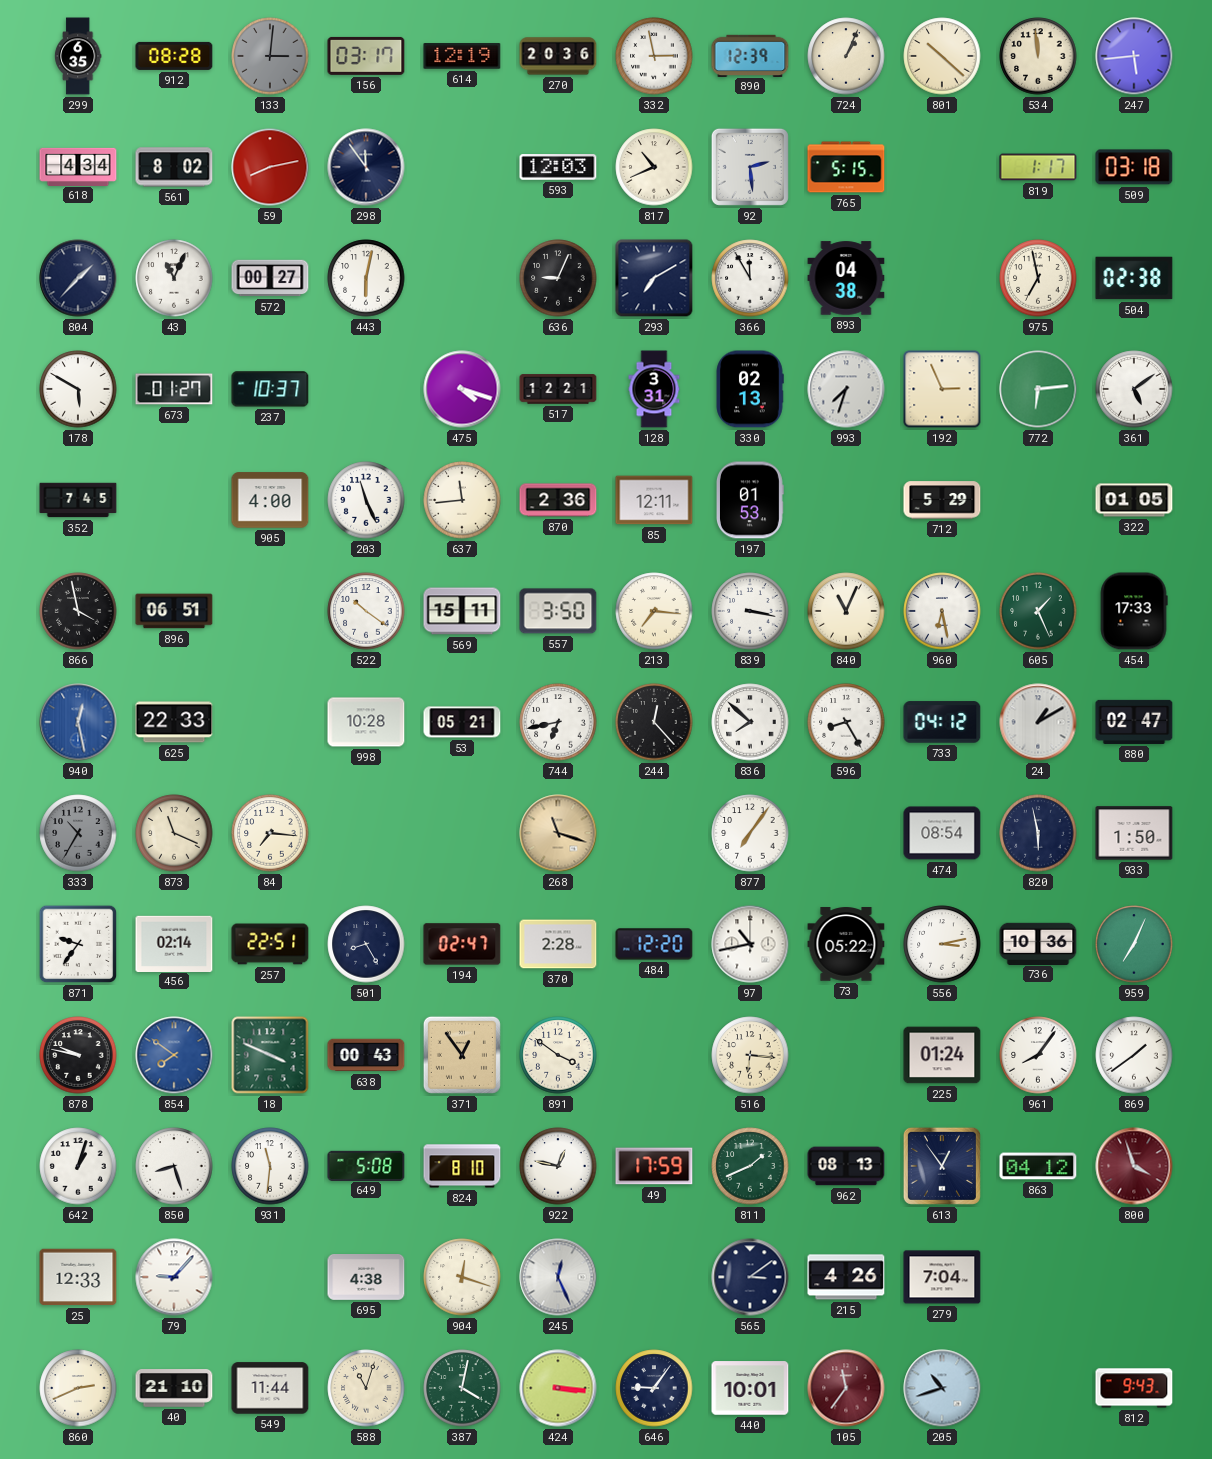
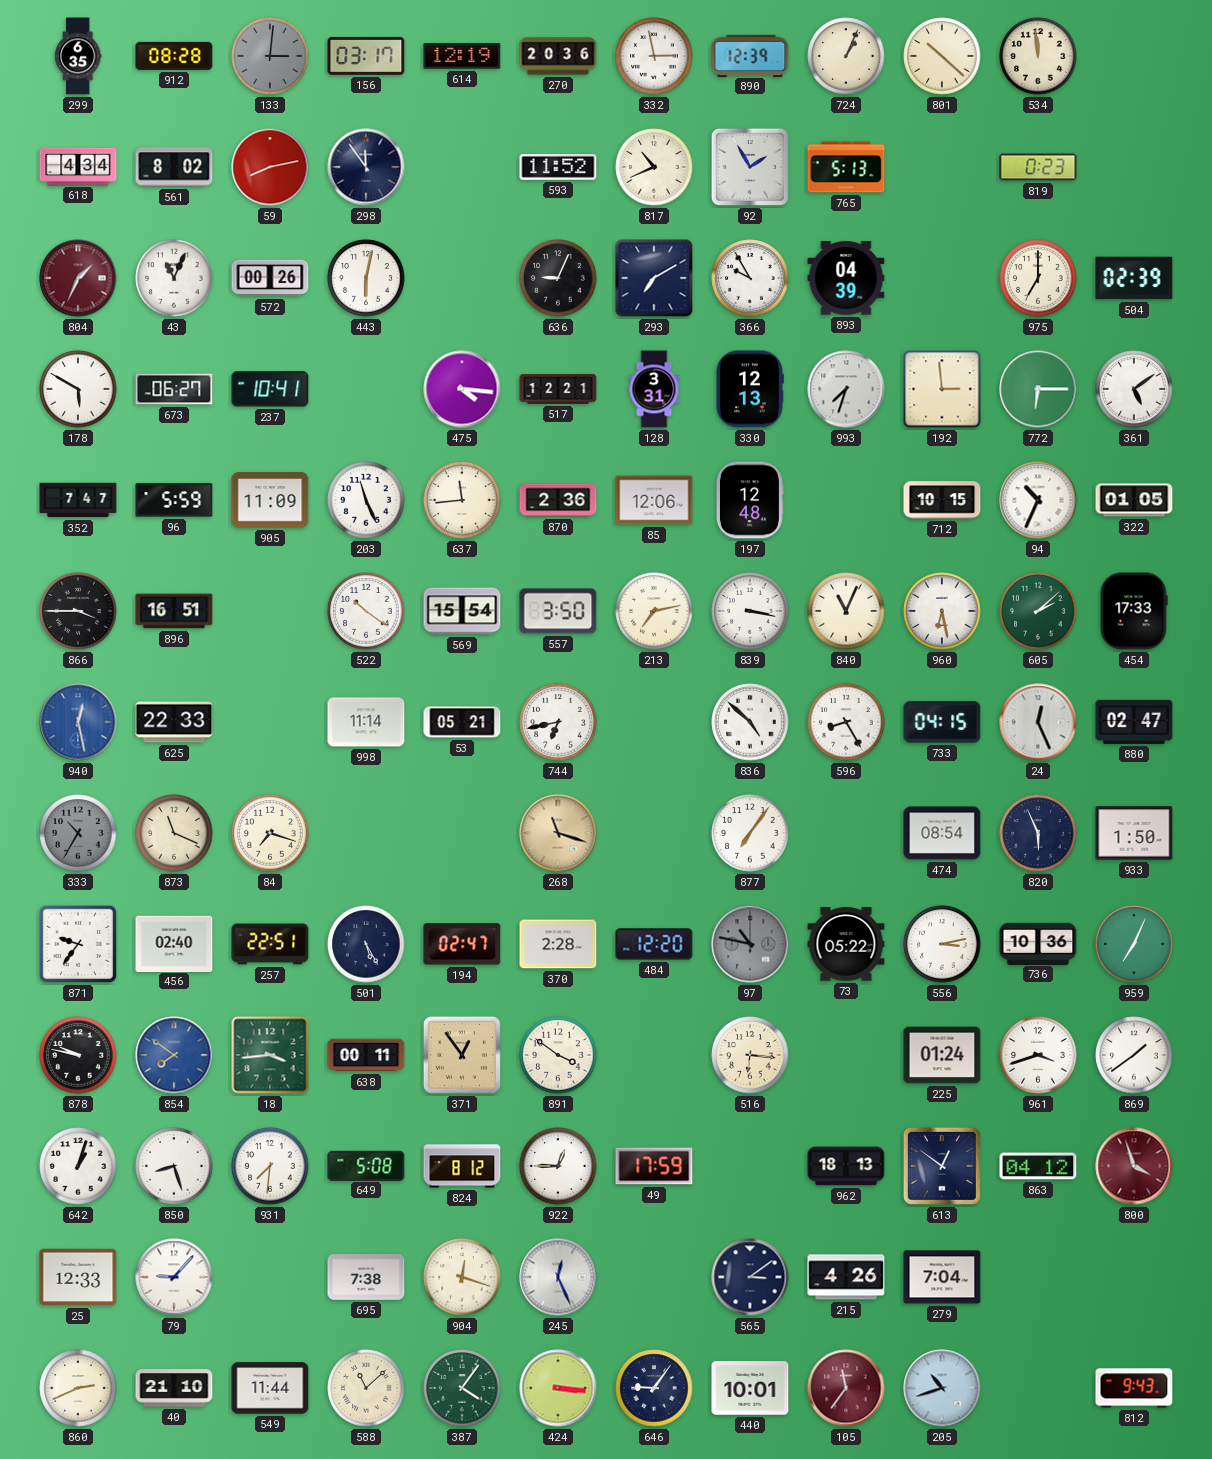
247: 5:44 -> none
593: 12:03 -> 11:52
92: 2:29 -> 1:55
765: 5:15 -> 5:13
819: 1:17 -> 0:23
509: 03:18 -> none
804: 1:37 -> 1:34
804 dial: navy -> burgundy
572: 00:27 -> 00:26
366: 11:55 -> 9:55
893: 04:38 -> 04:39
975: 6:58 -> 7:00
504: 02:38 -> 02:39
673: 01:27 -> 06:27
237: 10:37 -> 10:41
475: 4:18 -> 4:16
330: 02:13 -> 12:13
192: 2:56 -> 2:59
772: 6:14 -> 6:15
352: 7:45 -> 7:47
96: none -> 5:59
905: 4:00 -> 11:09
85: 12:11 -> 12:06
197: 01:53 -> 12:48
712: 5:29 -> 10:15
94: none -> 10:34
866: 3:58 -> 3:45
896: 06:51 -> 16:51
569: 15:11 -> 15:54
213: 7:16 -> 7:13
605: 1:26 -> 2:08
998: 10:28 -> 11:14
244: 12:23 -> none
836: 7:52 -> 4:52
733: 04:12 -> 04:15
24: 1:10 -> 12:26
84: 7:16 -> 7:18
820: 5:58 -> 5:56
456: 02:14 -> 02:40
501: 8:25 -> 5:25
97: 10:43 -> 10:47
97 dial: white -> grey
18: 3:49 -> 3:44
638: 00:43 -> 00:11
961: 8:06 -> 3:42
931: 11:31 -> 7:31
824: 8:10 -> 8:12
922: 12:47 -> 12:45
811: 1:41 -> none
962: 08:13 -> 18:13
613: 12:54 -> 12:51
695: 4:38 -> 7:38
588: 11:03 -> 11:08
387: 4:02 -> 4:06
